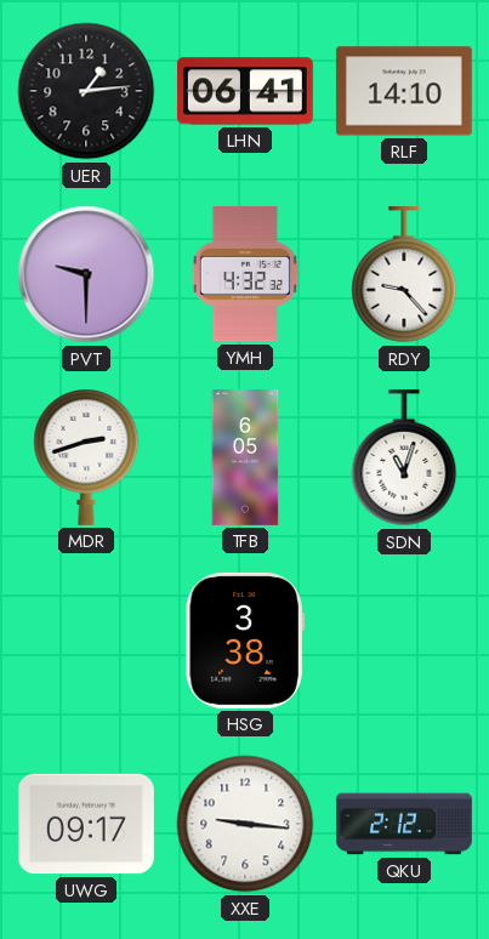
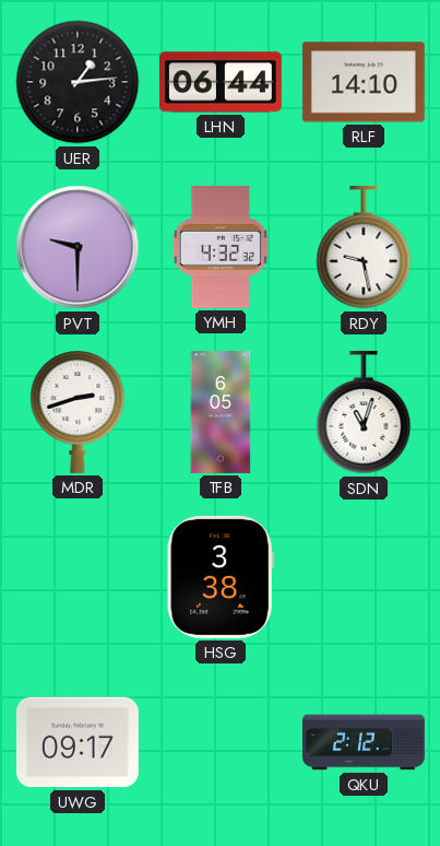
LHN: 06:41 -> 06:44
RDY: 9:23 -> 9:28
XXE: 9:16 -> none
